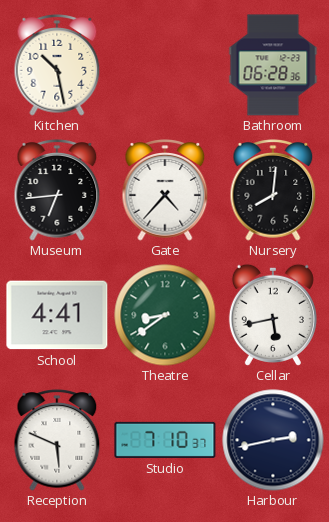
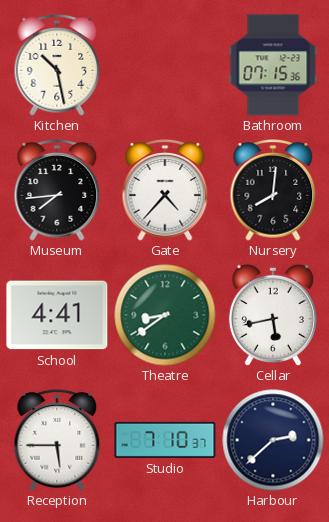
Bathroom: 06:28 -> 07:15
Museum: 6:44 -> 7:44
Reception: 5:49 -> 5:45
Harbour: 2:43 -> 2:38
